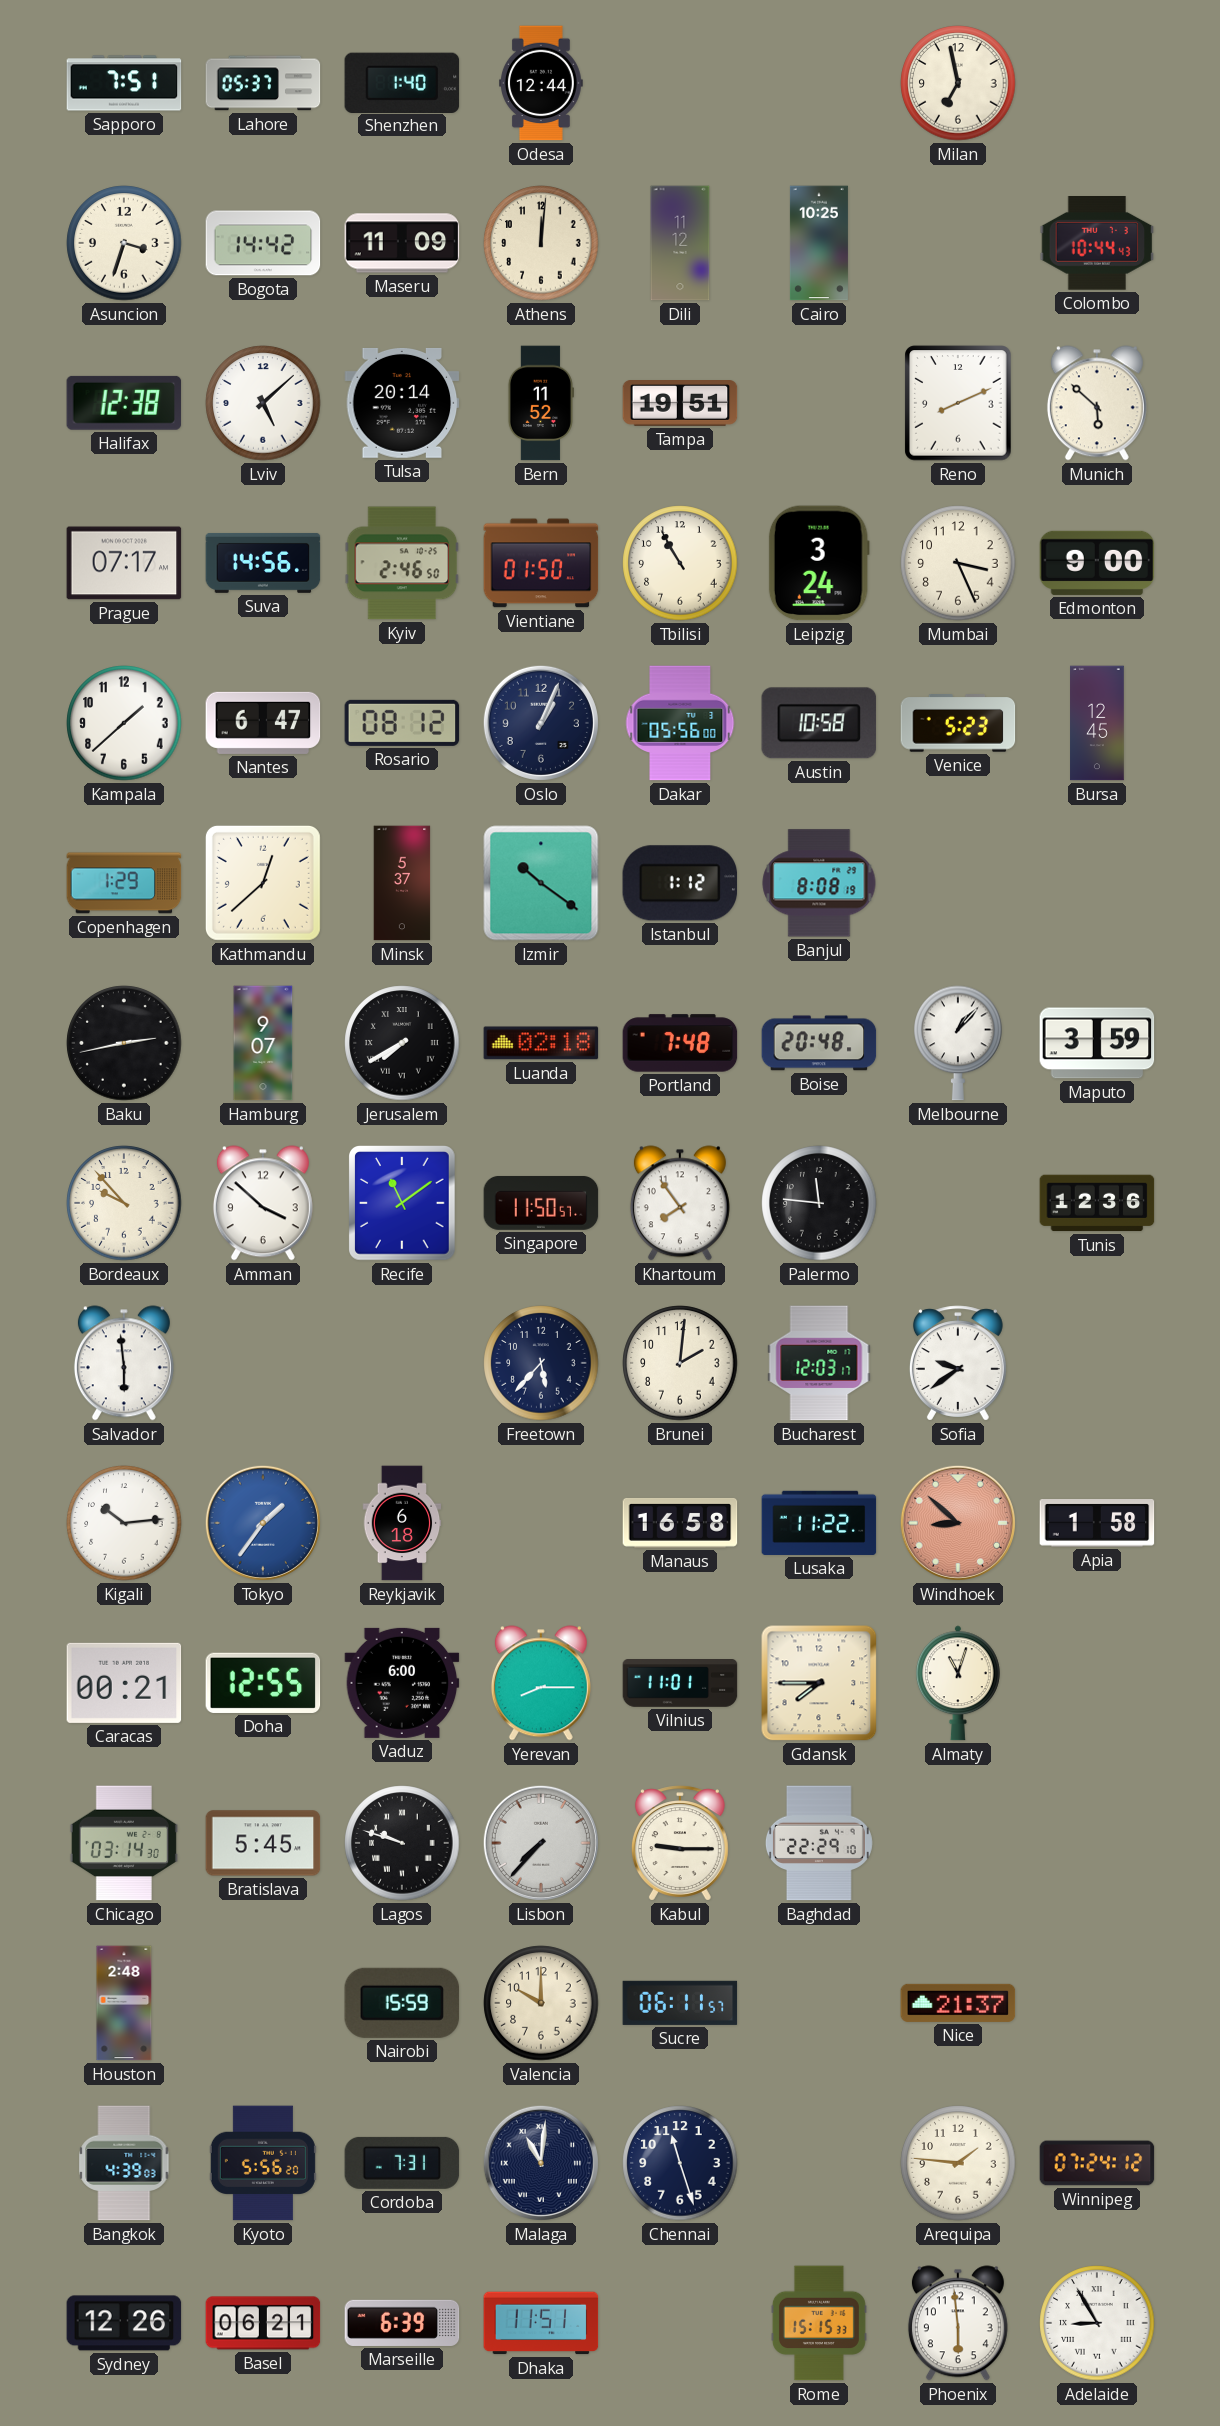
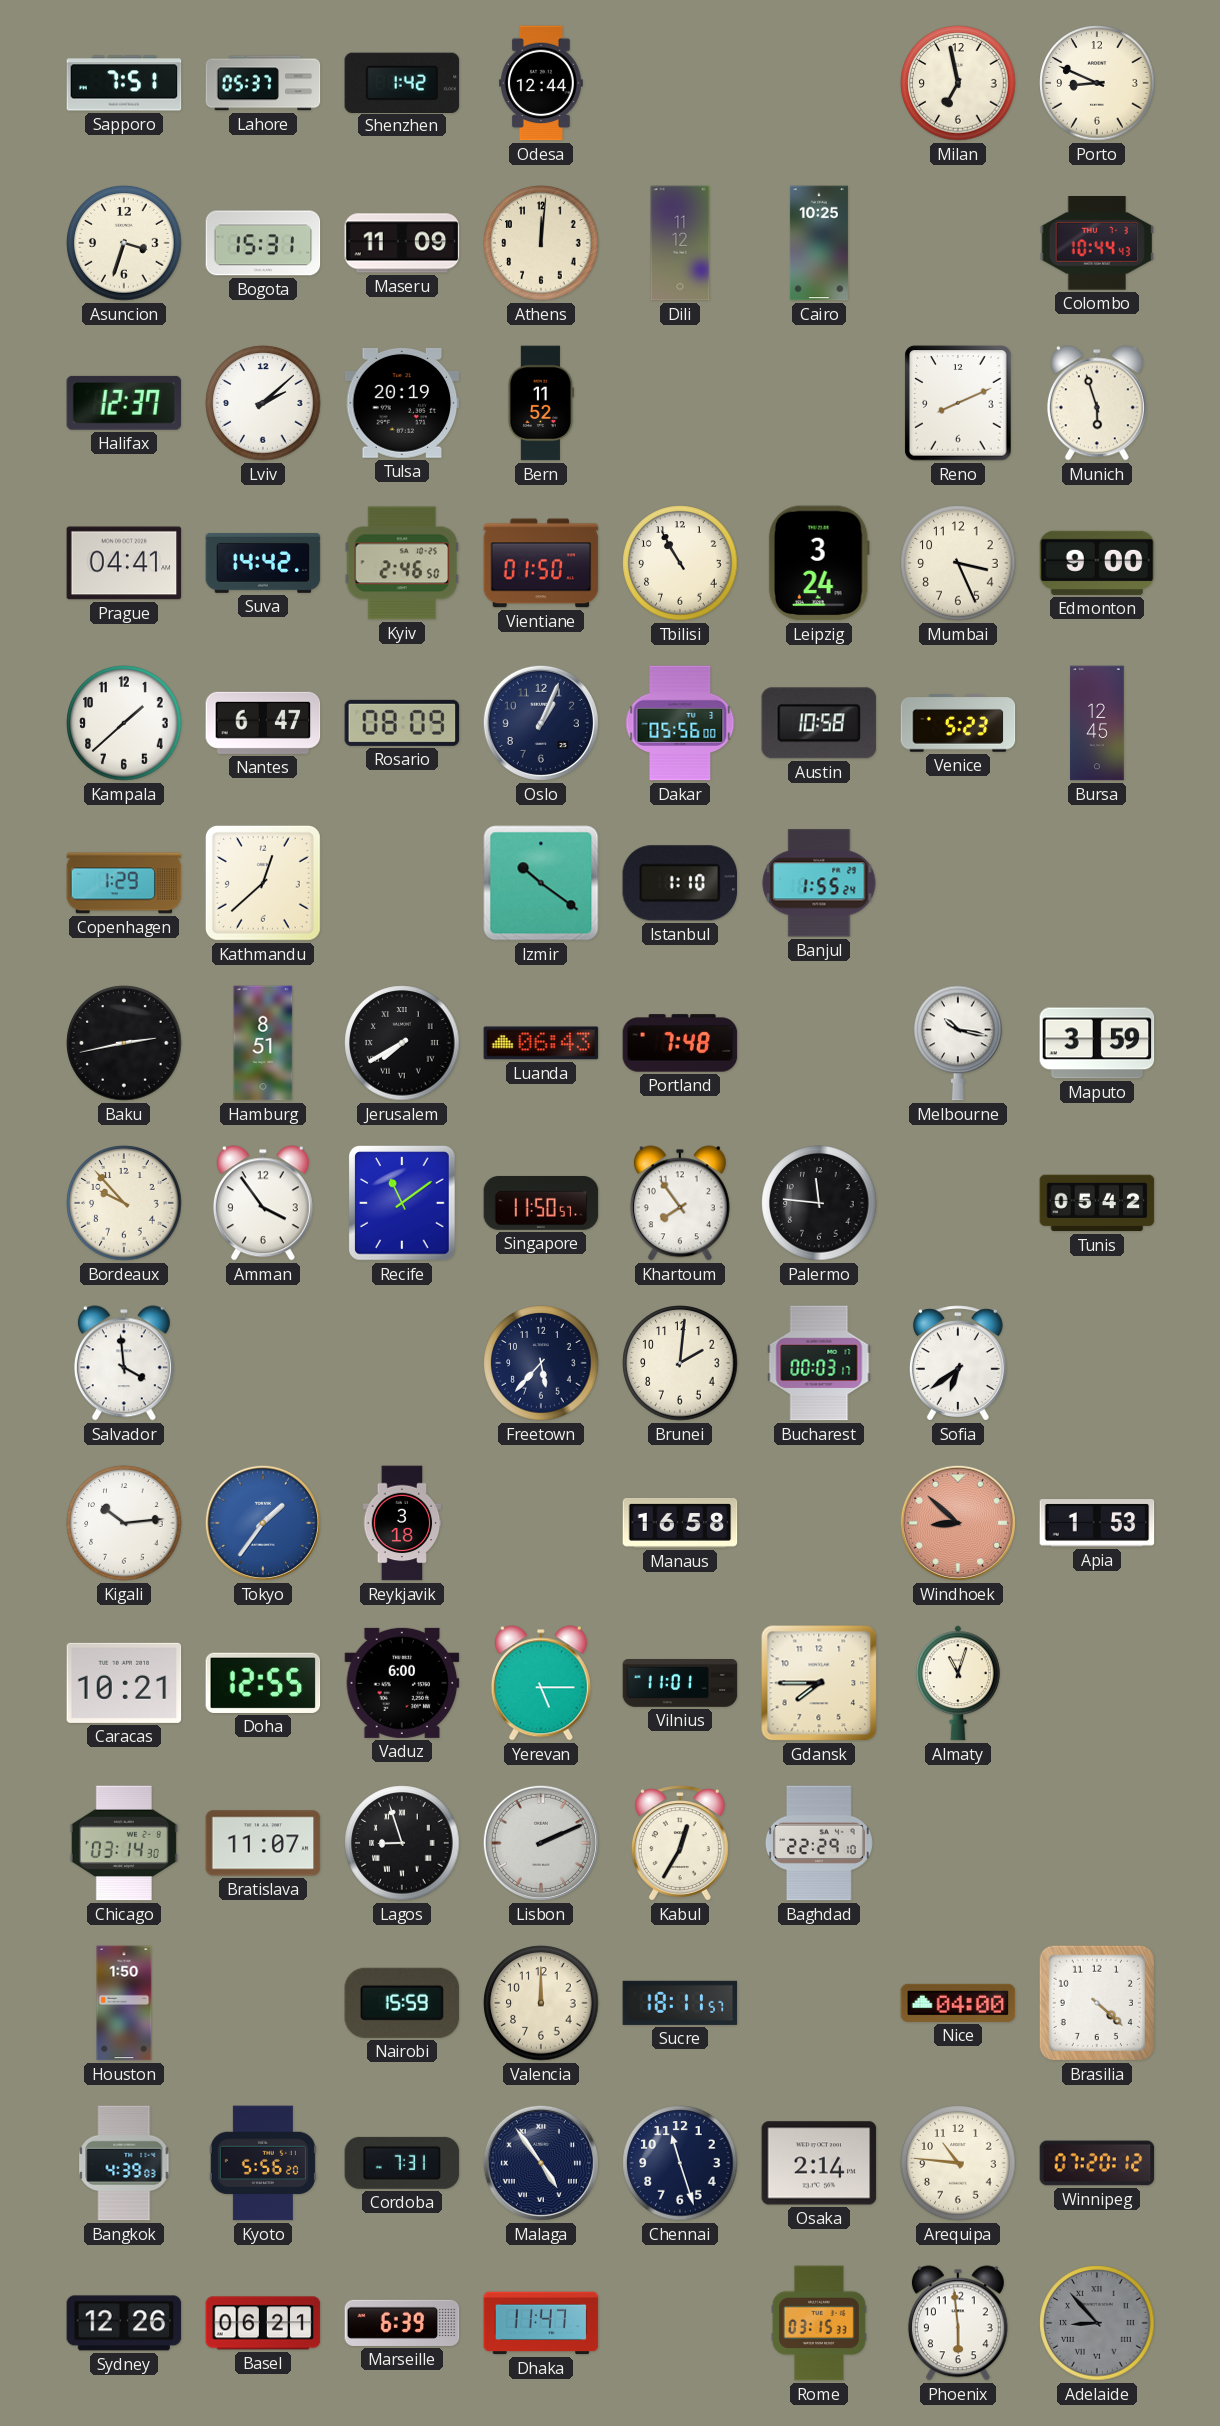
Shenzhen: 1:40 -> 1:42
Porto: none -> 8:49
Bogota: 14:42 -> 15:31
Halifax: 12:38 -> 12:37
Lviv: 5:08 -> 2:08
Tulsa: 20:14 -> 20:19
Tampa: 19:51 -> none
Munich: 5:52 -> 5:57
Prague: 07:17 -> 04:41
Suva: 14:56 -> 14:42
Rosario: 08:12 -> 08:09
Minsk: 5:37 -> none
Istanbul: 1:12 -> 1:10
Banjul: 8:08 -> 1:55
Hamburg: 9:07 -> 8:51
Luanda: 02:18 -> 06:43
Boise: 20:48 -> none
Melbourne: 1:07 -> 10:17
Amman: 3:52 -> 3:54
Tunis: 12:36 -> 05:42
Salvador: 5:59 -> 3:59
Bucharest: 12:03 -> 00:03
Sofia: 9:39 -> 6:39
Reykjavik: 6:18 -> 3:18
Lusaka: 11:22 -> none
Apia: 1:58 -> 1:53
Caracas: 00:21 -> 10:21
Yerevan: 8:15 -> 5:15
Bratislava: 5:45 -> 11:07
Lagos: 9:48 -> 8:57
Lisbon: 7:37 -> 2:11
Kabul: 9:15 -> 12:35
Houston: 2:48 -> 1:50
Valencia: 10:00 -> 12:00
Sucre: 06:11 -> 18:11
Nice: 21:37 -> 04:00
Brasilia: none -> 4:22
Malaga: 11:01 -> 4:54
Osaka: none -> 2:14
Arequipa: 1:46 -> 10:46
Winnipeg: 07:24 -> 07:20
Dhaka: 11:51 -> 11:47
Rome: 15:15 -> 03:15
Adelaide: 8:55 -> 8:53
Adelaide dial: white -> grey
